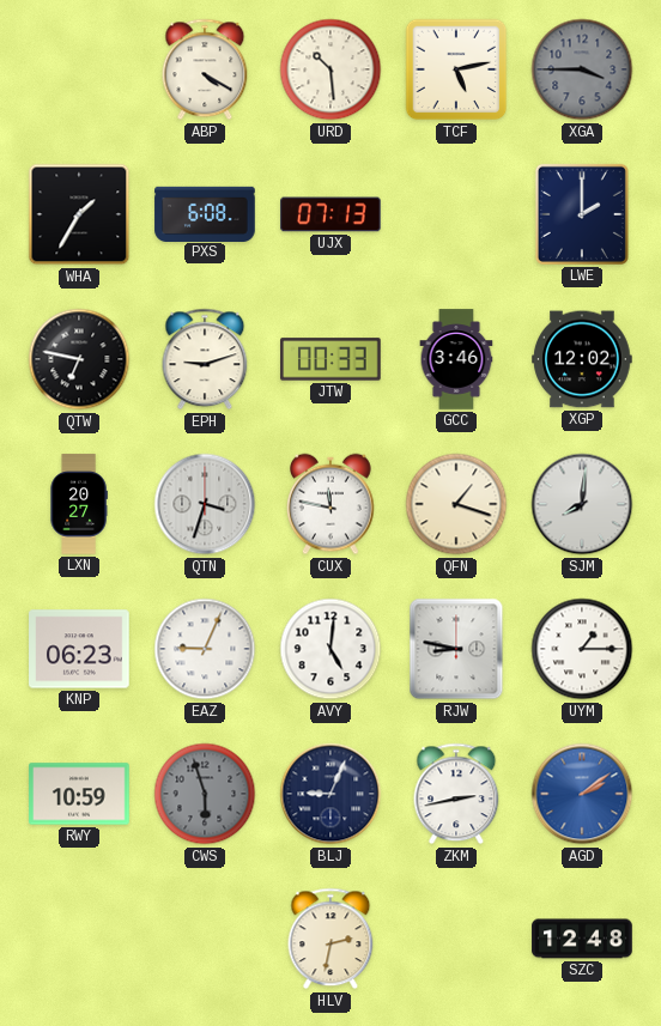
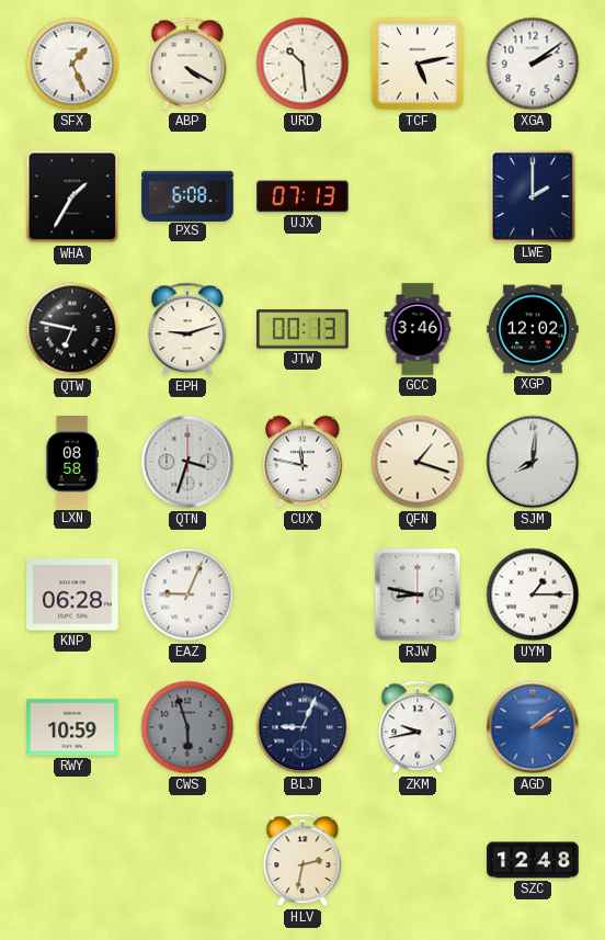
SFX: none -> 1:26
XGA: 3:45 -> 2:09
XGA dial: grey -> white
JTW: 00:33 -> 00:13
LXN: 20:27 -> 08:58
KNP: 06:23 -> 06:28
AVY: 5:01 -> none
ZKM: 2:43 -> 9:43
